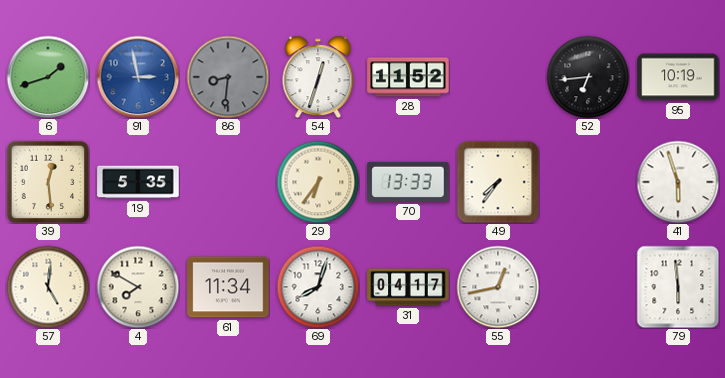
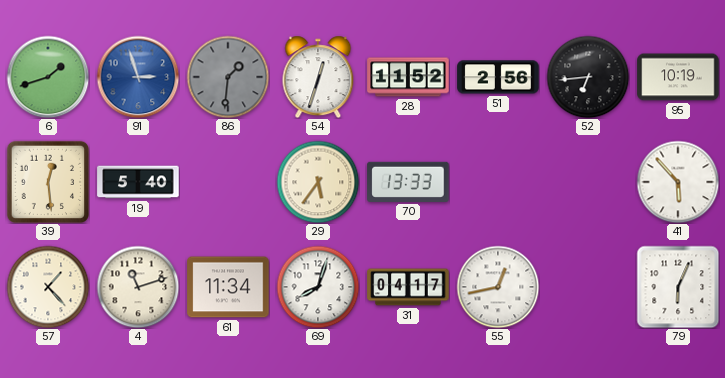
91: 2:58 -> 2:57
86: 8:31 -> 1:31
51: none -> 2:56
19: 5:35 -> 5:40
29: 6:36 -> 5:36
49: 7:36 -> none
41: 5:57 -> 5:53
57: 5:01 -> 1:23
4: 7:50 -> 11:12
79: 5:59 -> 6:04
